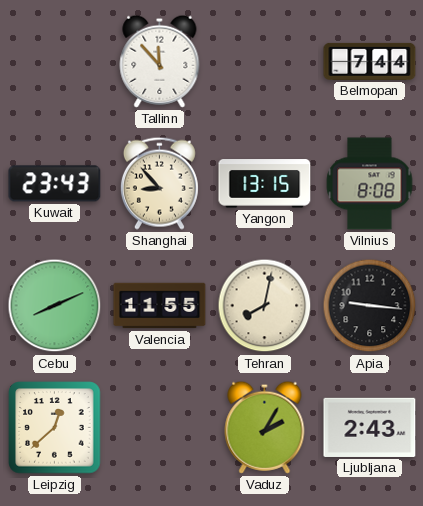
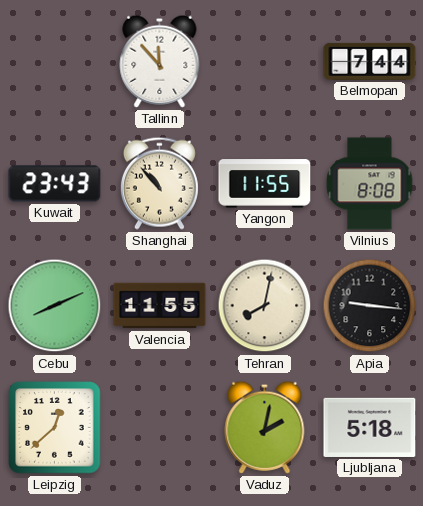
Shanghai: 8:53 -> 10:53
Yangon: 13:15 -> 11:55
Vaduz: 2:05 -> 2:02
Ljubljana: 2:43 -> 5:18
